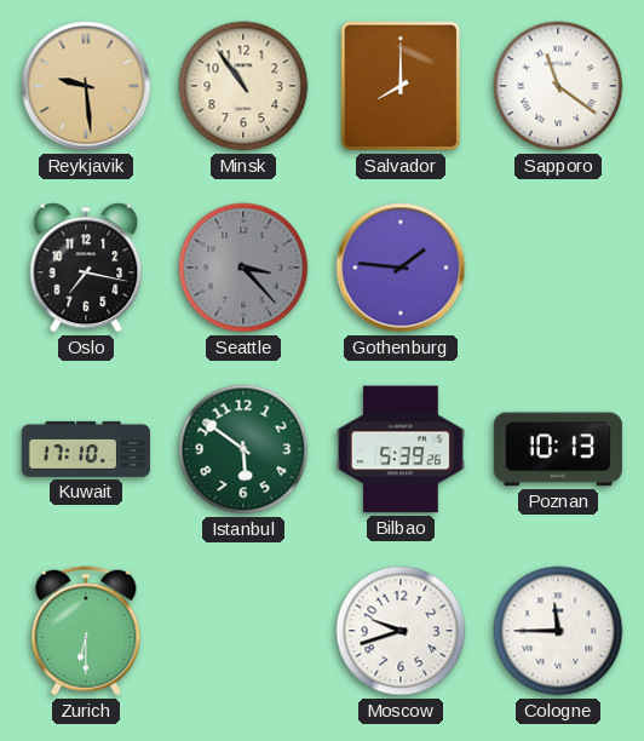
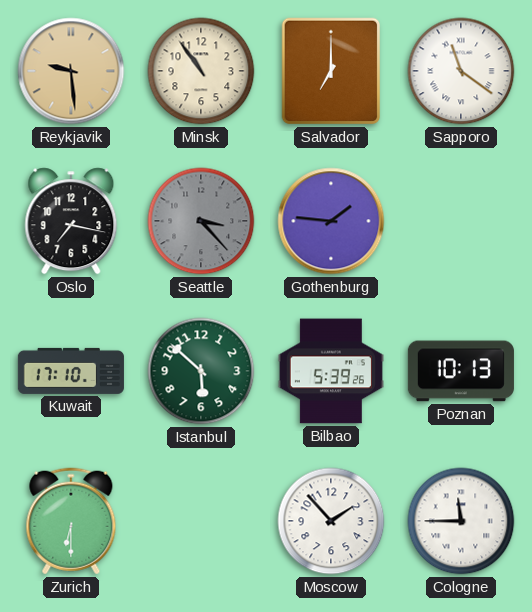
Salvador: 8:00 -> 7:00
Istanbul: 5:51 -> 5:52
Moscow: 9:42 -> 1:53
